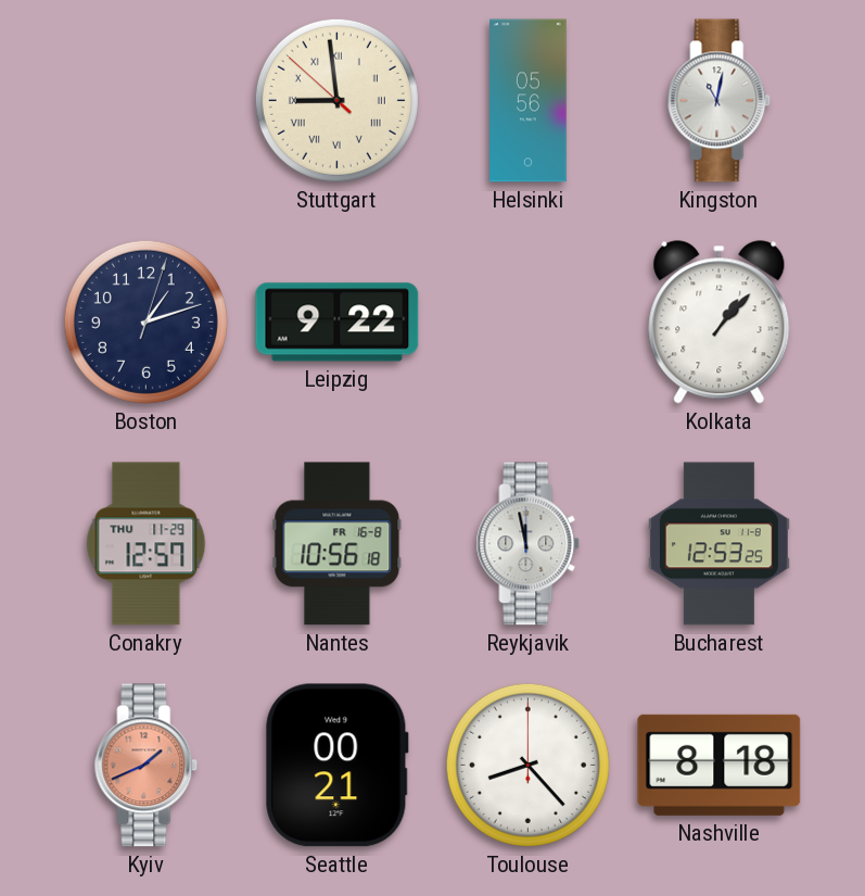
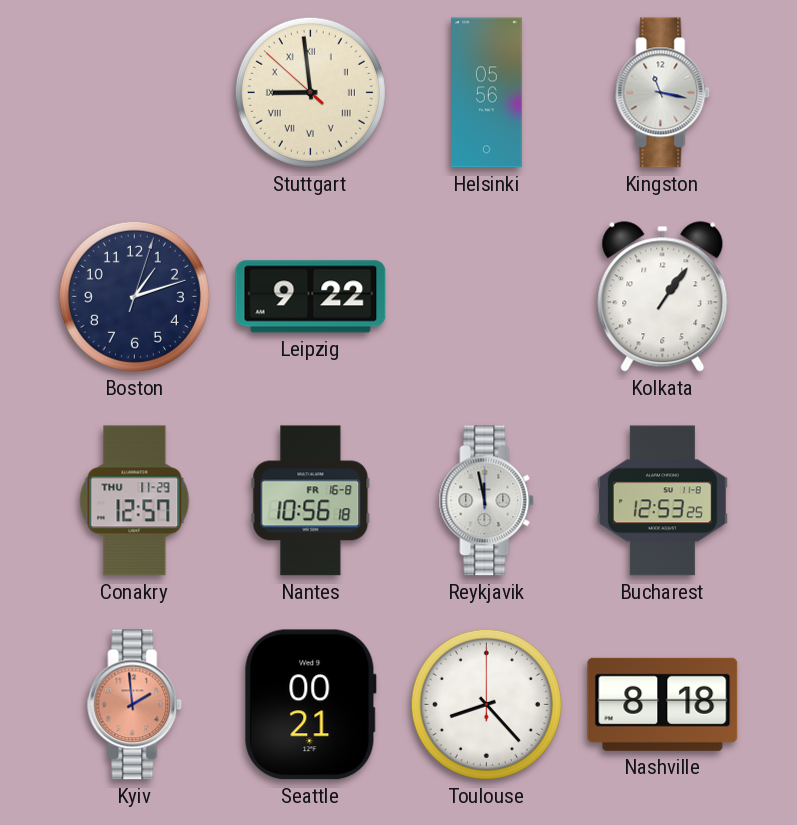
Kingston: 11:02 -> 11:17
Kolkata: 1:07 -> 1:06
Kyiv: 1:41 -> 1:59
